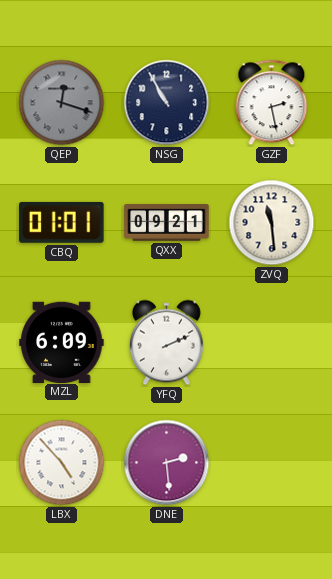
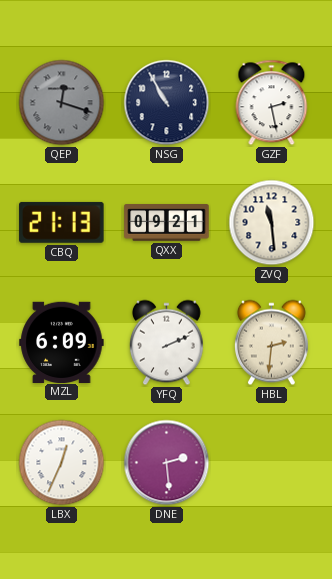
CBQ: 01:01 -> 21:13
HBL: none -> 2:31
LBX: 4:53 -> 12:34
